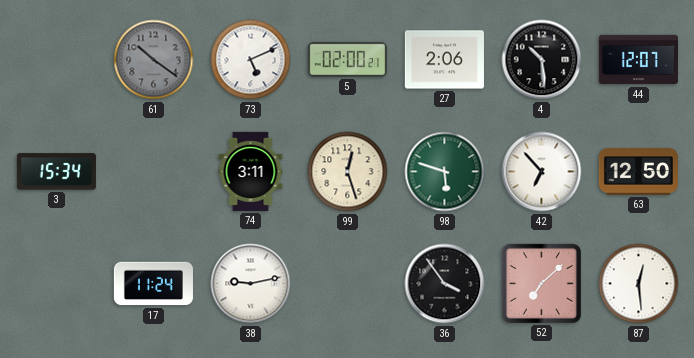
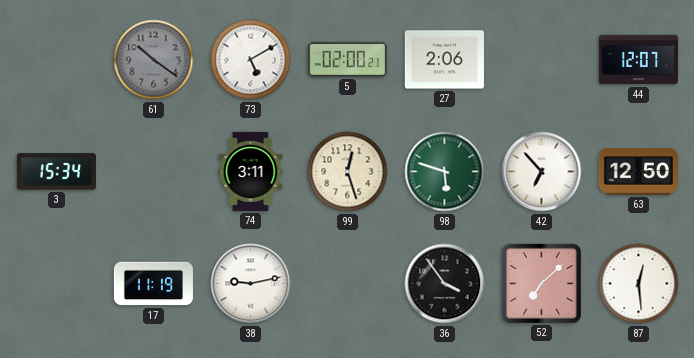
73: 5:11 -> 5:10
4: 10:29 -> none
17: 11:24 -> 11:19
